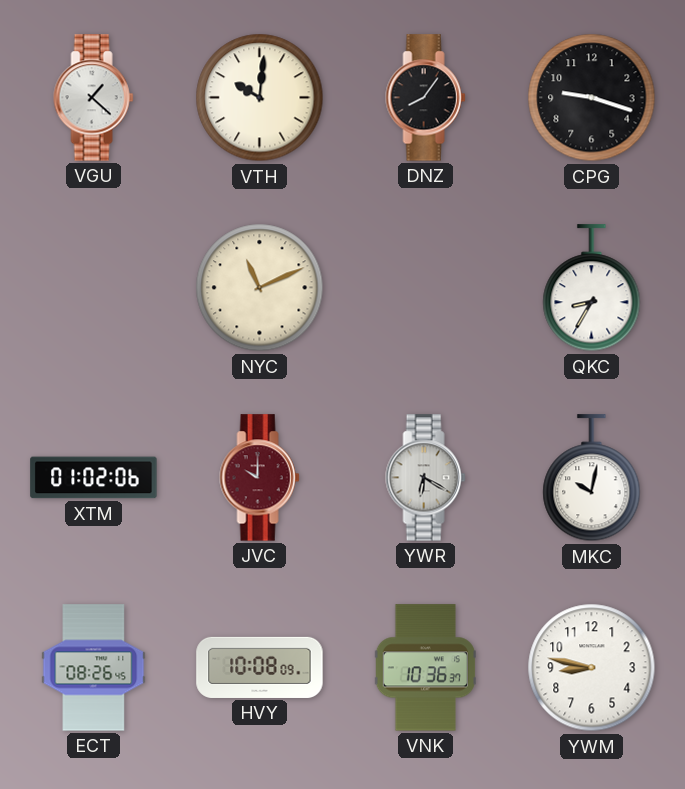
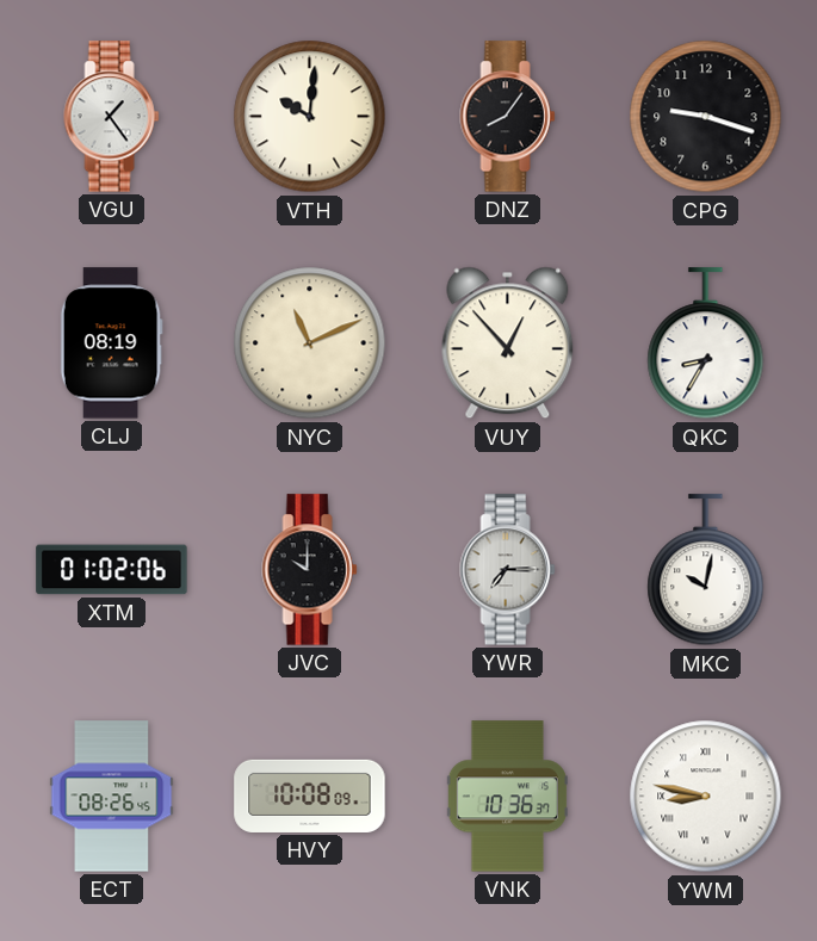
VGU: 1:22 -> 1:24
CLJ: none -> 08:19
VUY: none -> 12:53
JVC dial: burgundy -> black
YWR: 6:20 -> 7:15
YWM numerals: Arabic -> Roman
